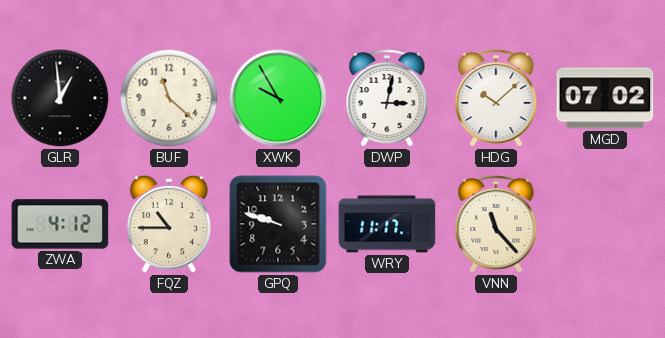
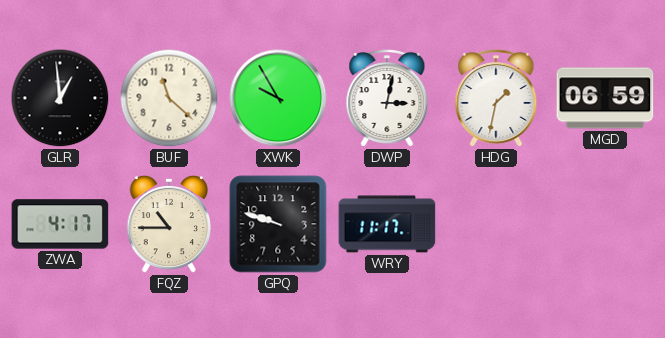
HDG: 10:08 -> 1:32
MGD: 07:02 -> 06:59
ZWA: 4:12 -> 4:17
VNN: 11:23 -> none
